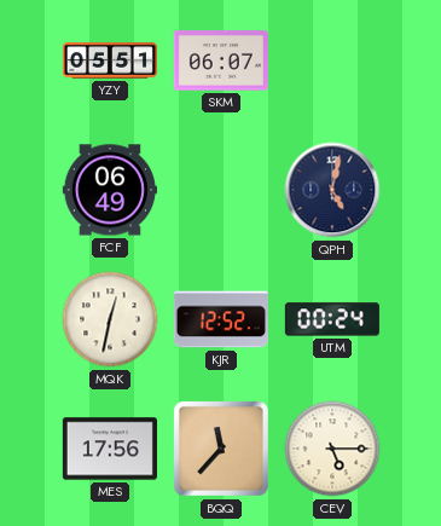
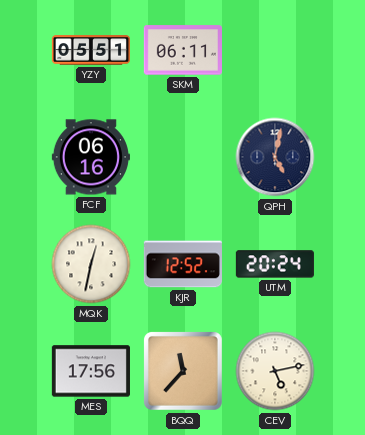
SKM: 06:07 -> 06:11
FCF: 06:49 -> 06:16
UTM: 00:24 -> 20:24
CEV: 5:15 -> 5:13
